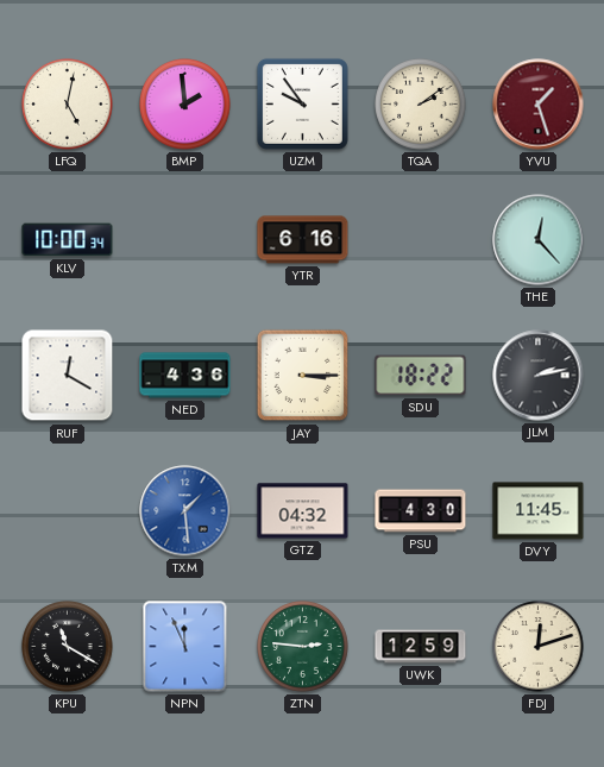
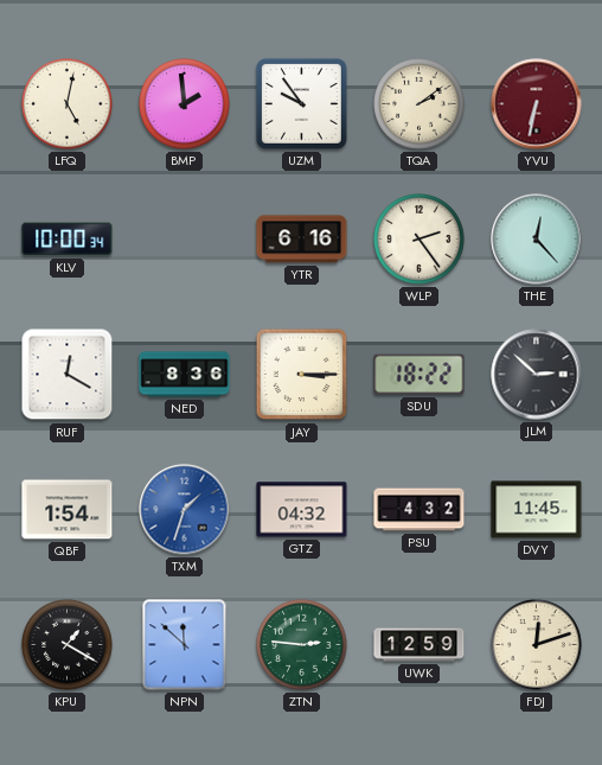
YVU: 1:27 -> 6:32
WLP: none -> 2:24
NED: 4:36 -> 8:36
JLM: 2:13 -> 2:52
QBF: none -> 1:54
TXM: 1:29 -> 1:33
PSU: 4:30 -> 4:32
KPU: 11:20 -> 1:20
NPN: 11:56 -> 11:52
